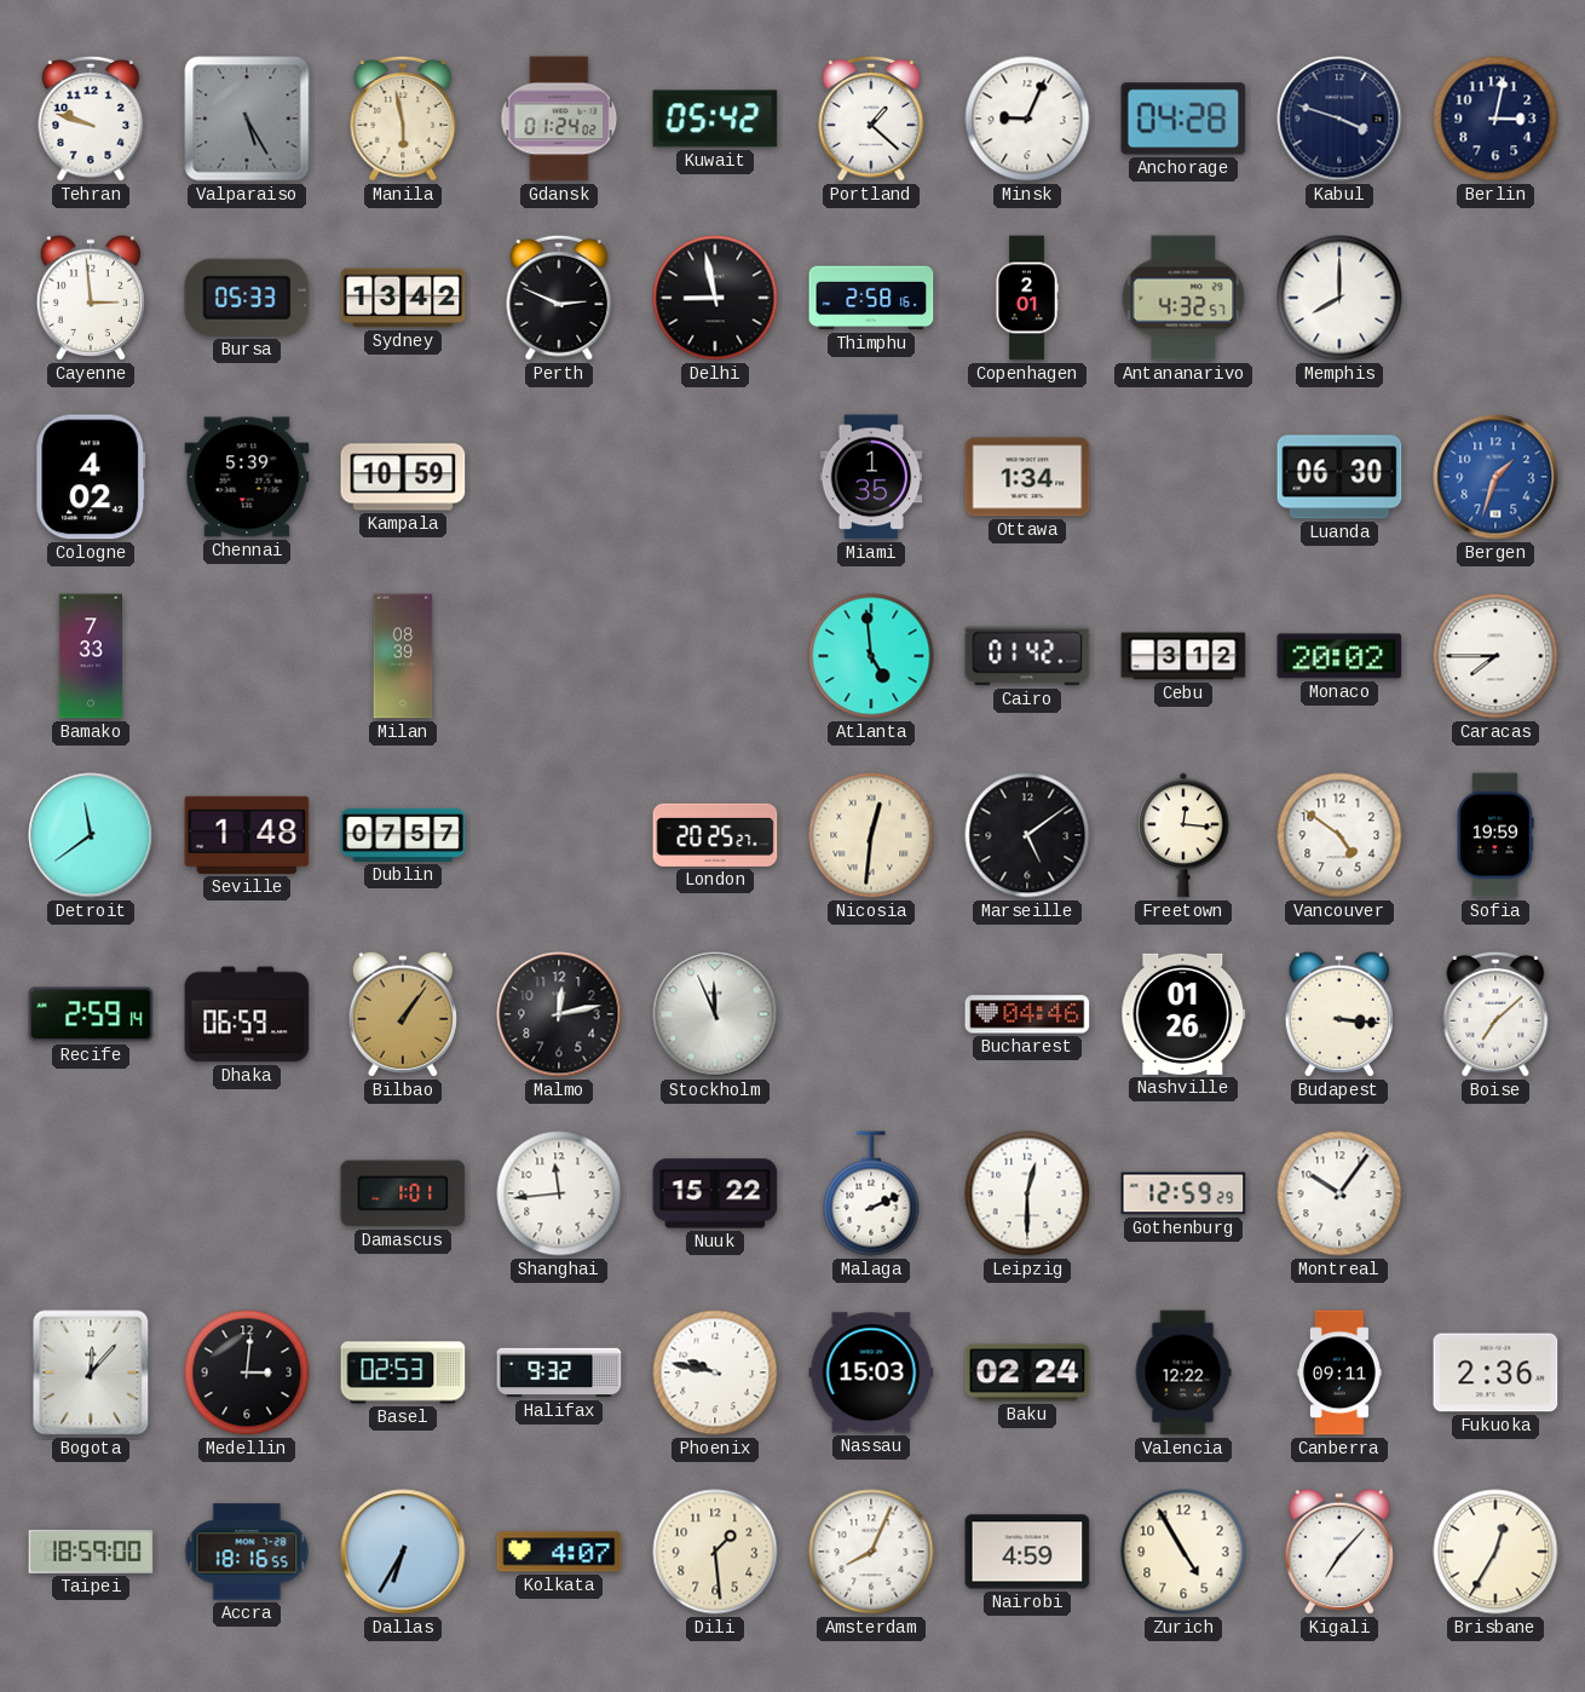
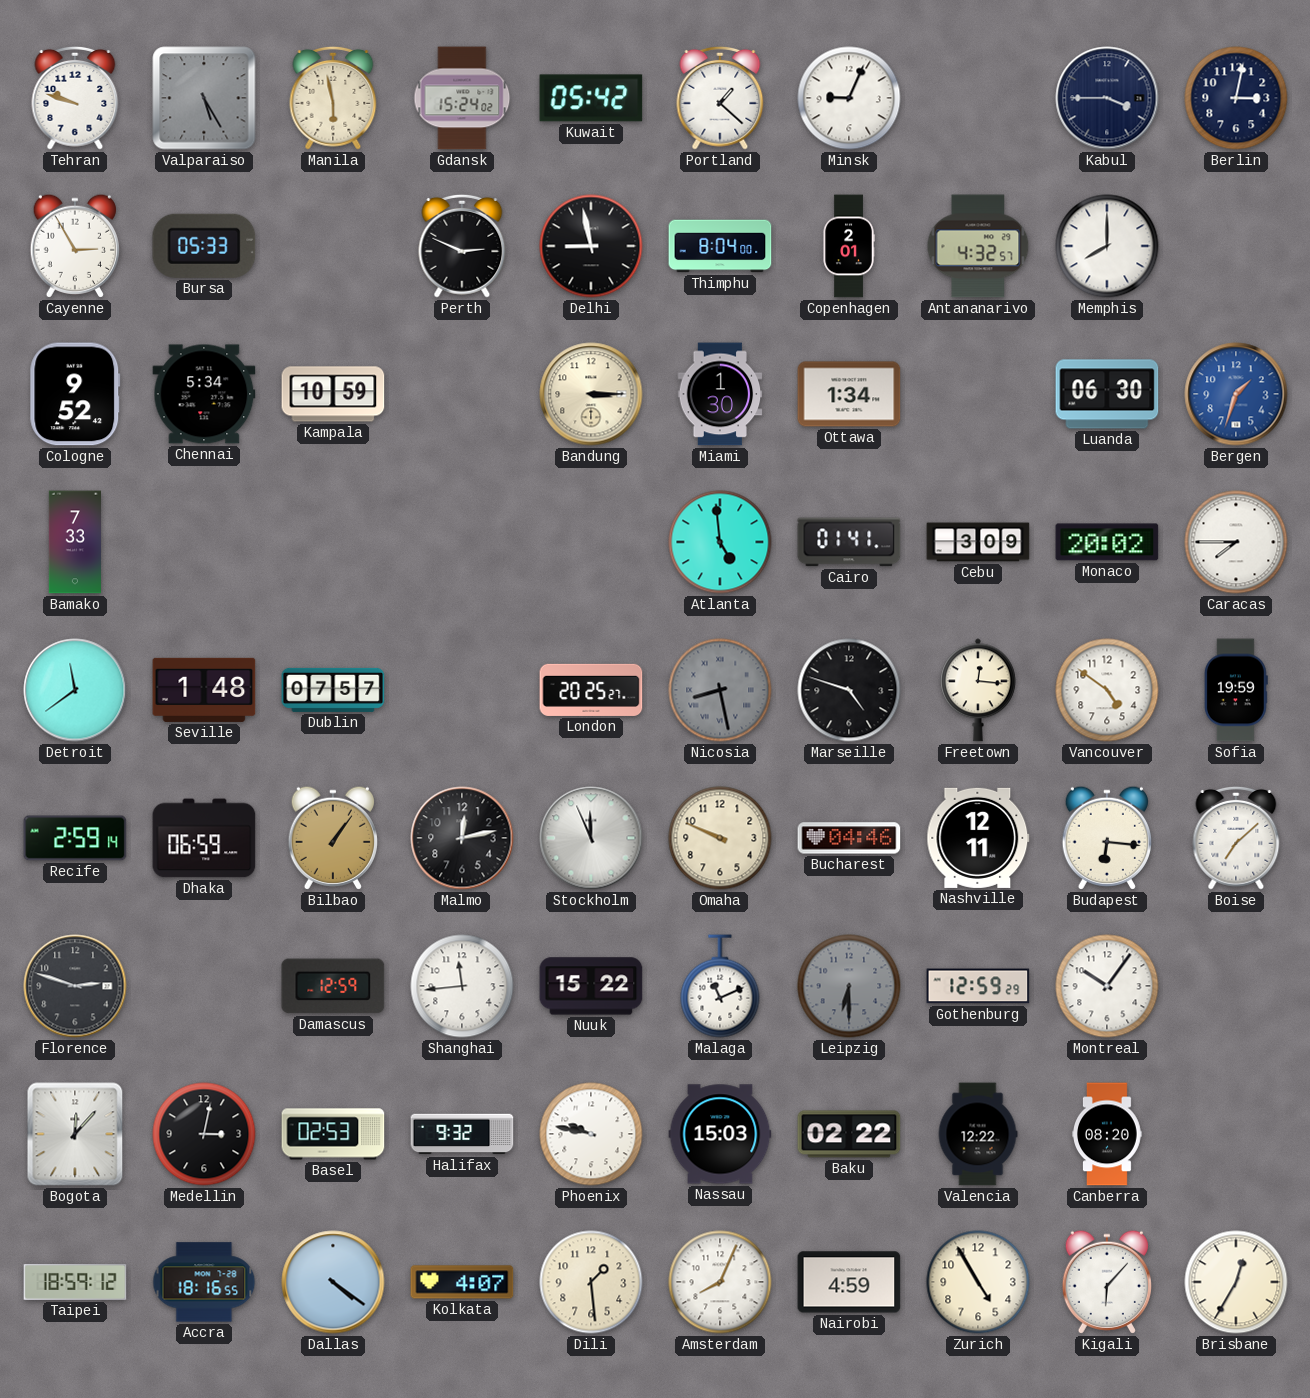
Gdansk: 01:24 -> 15:24
Anchorage: 04:28 -> none
Kabul: 3:48 -> 3:45
Cayenne: 2:59 -> 2:55
Sydney: 13:42 -> none
Thimphu: 2:58 -> 8:04
Cologne: 4:02 -> 9:52
Chennai: 5:39 -> 5:34
Bandung: none -> 3:15
Miami: 1:35 -> 1:30
Milan: 08:39 -> none
Cairo: 01:42 -> 01:41
Cebu: 3:12 -> 3:09
Nicosia: 12:31 -> 8:28
Nicosia dial: cream -> grey
Marseille: 5:09 -> 4:48
Omaha: none -> 9:49
Nashville: 01:26 -> 12:11
Budapest: 3:16 -> 6:16
Florence: none -> 2:48
Damascus: 1:01 -> 12:59
Malaga: 2:11 -> 11:11
Leipzig: 12:30 -> 6:30
Leipzig dial: white -> grey
Medellin: 3:01 -> 3:02
Baku: 02:24 -> 02:22
Canberra: 09:11 -> 08:20
Fukuoka: 2:36 -> none
Taipei: 18:59:00 -> 18:59:12
Dallas: 6:35 -> 4:21
Kigali: 7:07 -> 6:07
